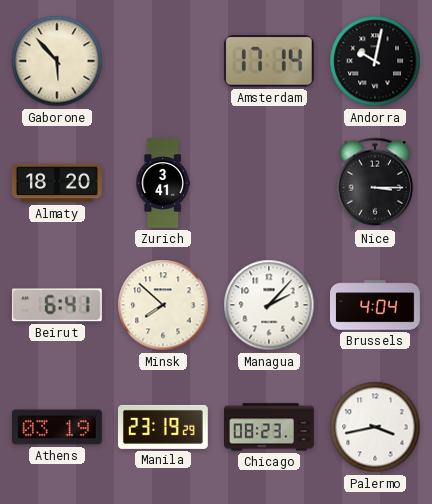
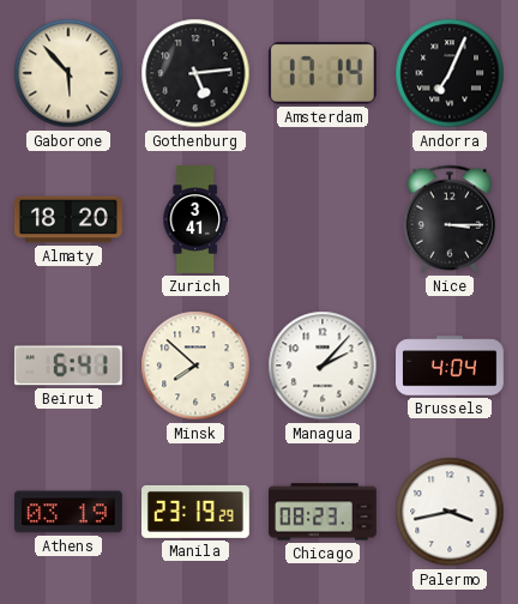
Gothenburg: none -> 5:14
Andorra: 10:02 -> 7:04
